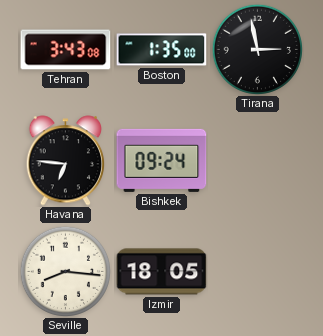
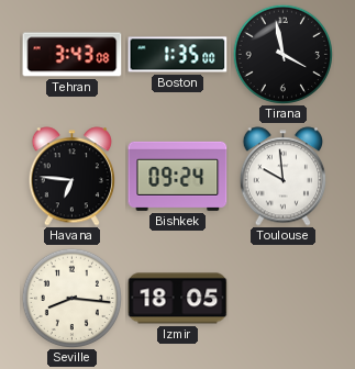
Tirana: 2:58 -> 3:58
Toulouse: none -> 9:59
